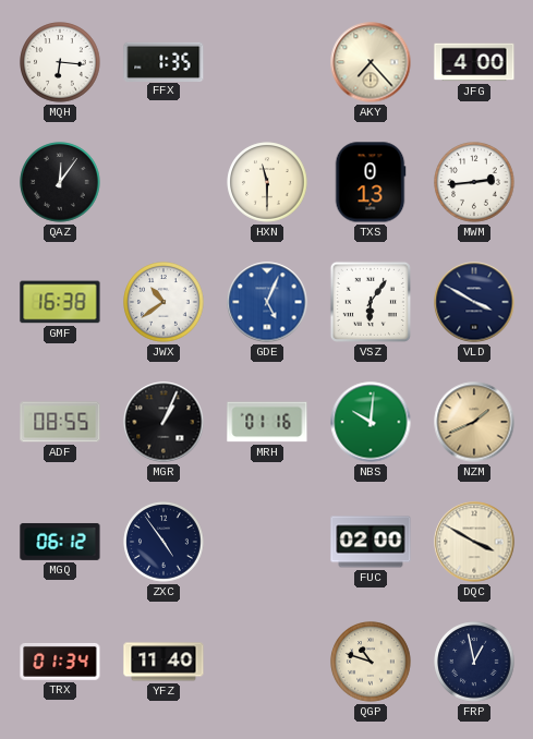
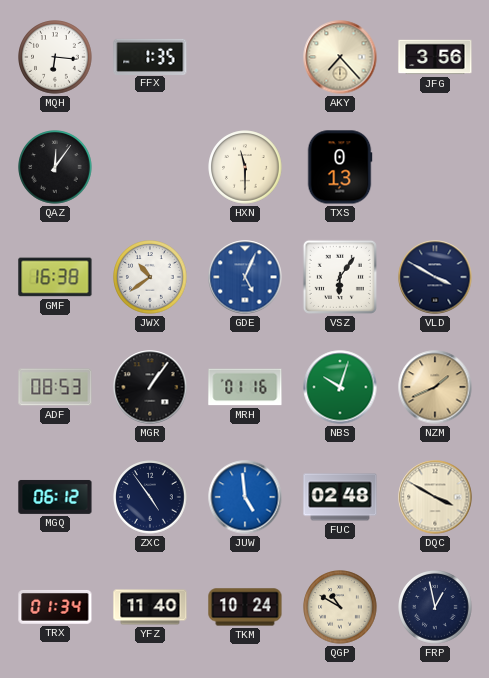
JFG: 4:00 -> 3:56
MWM: 2:44 -> none
ADF: 08:55 -> 08:53
MGR: 1:04 -> 1:06
NBS: 10:01 -> 10:03
JUW: none -> 4:59
FUC: 02:00 -> 02:48
TKM: none -> 10:24
QGP: 10:48 -> 10:50
